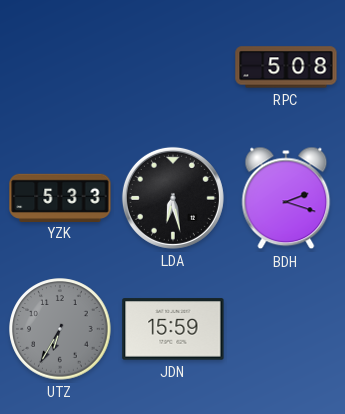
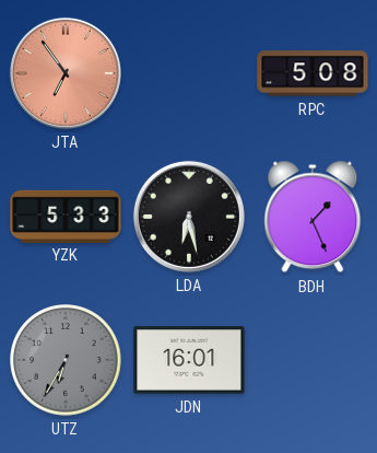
JTA: none -> 6:54
BDH: 2:18 -> 1:26
JDN: 15:59 -> 16:01
